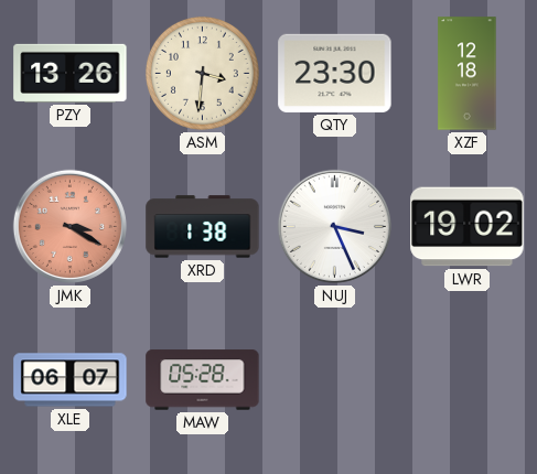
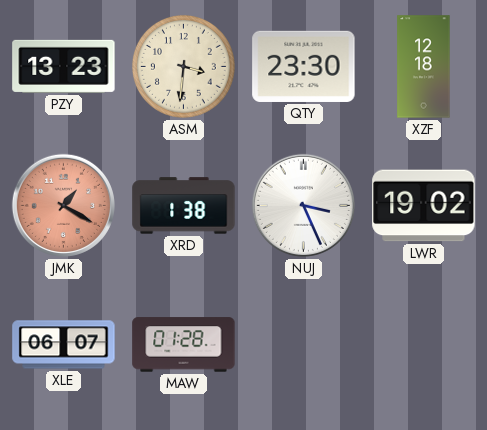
PZY: 13:26 -> 13:23
JMK: 3:20 -> 1:20
MAW: 05:28 -> 01:28
